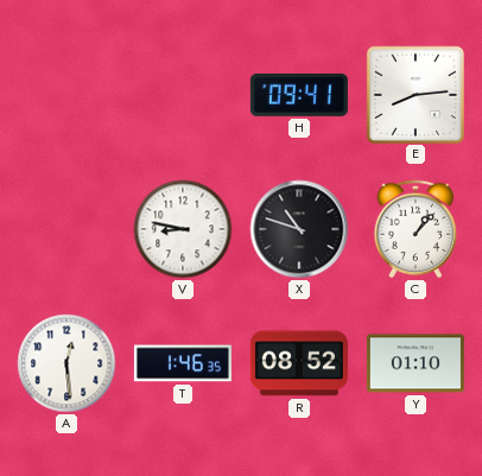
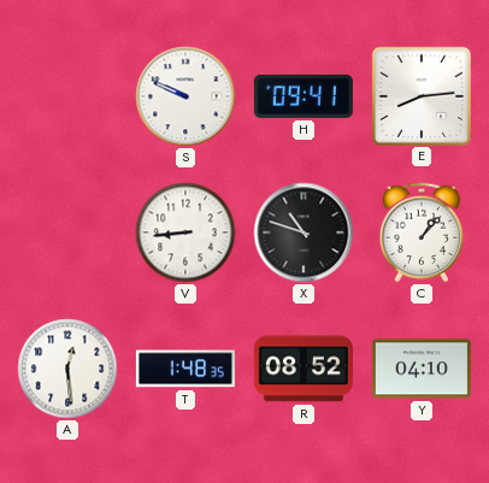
S: none -> 9:49
V: 8:47 -> 8:44
T: 1:46 -> 1:48
Y: 01:10 -> 04:10
